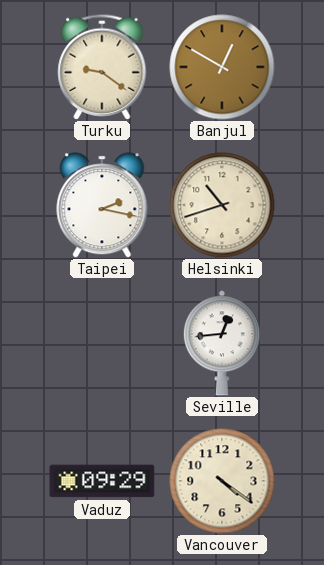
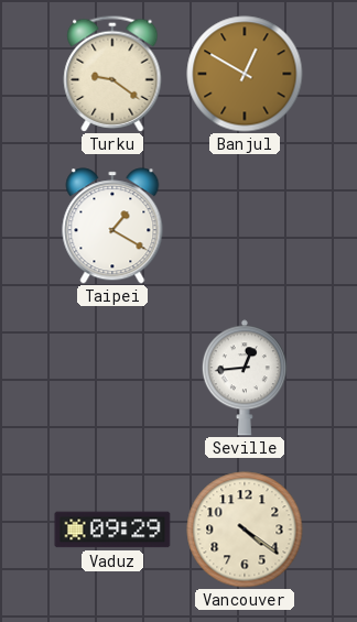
Taipei: 2:17 -> 1:20
Helsinki: 10:42 -> none
